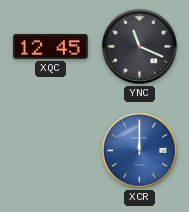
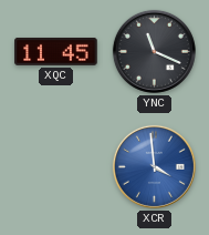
XQC: 12:45 -> 11:45
XCR: 12:00 -> 3:59
